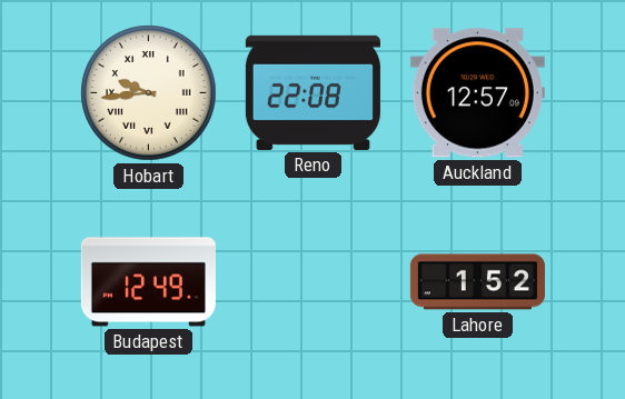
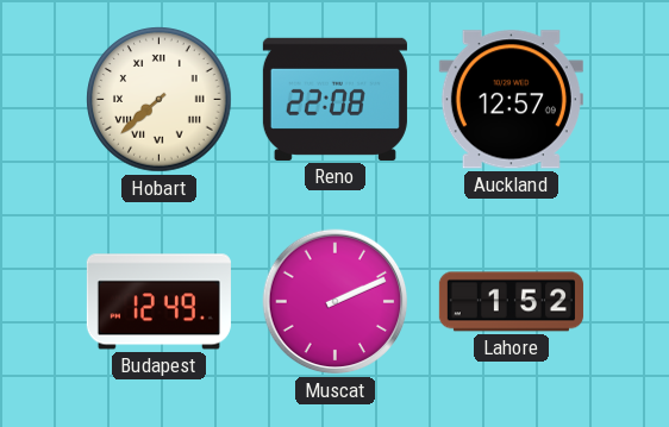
Hobart: 9:44 -> 7:38
Muscat: none -> 2:11
